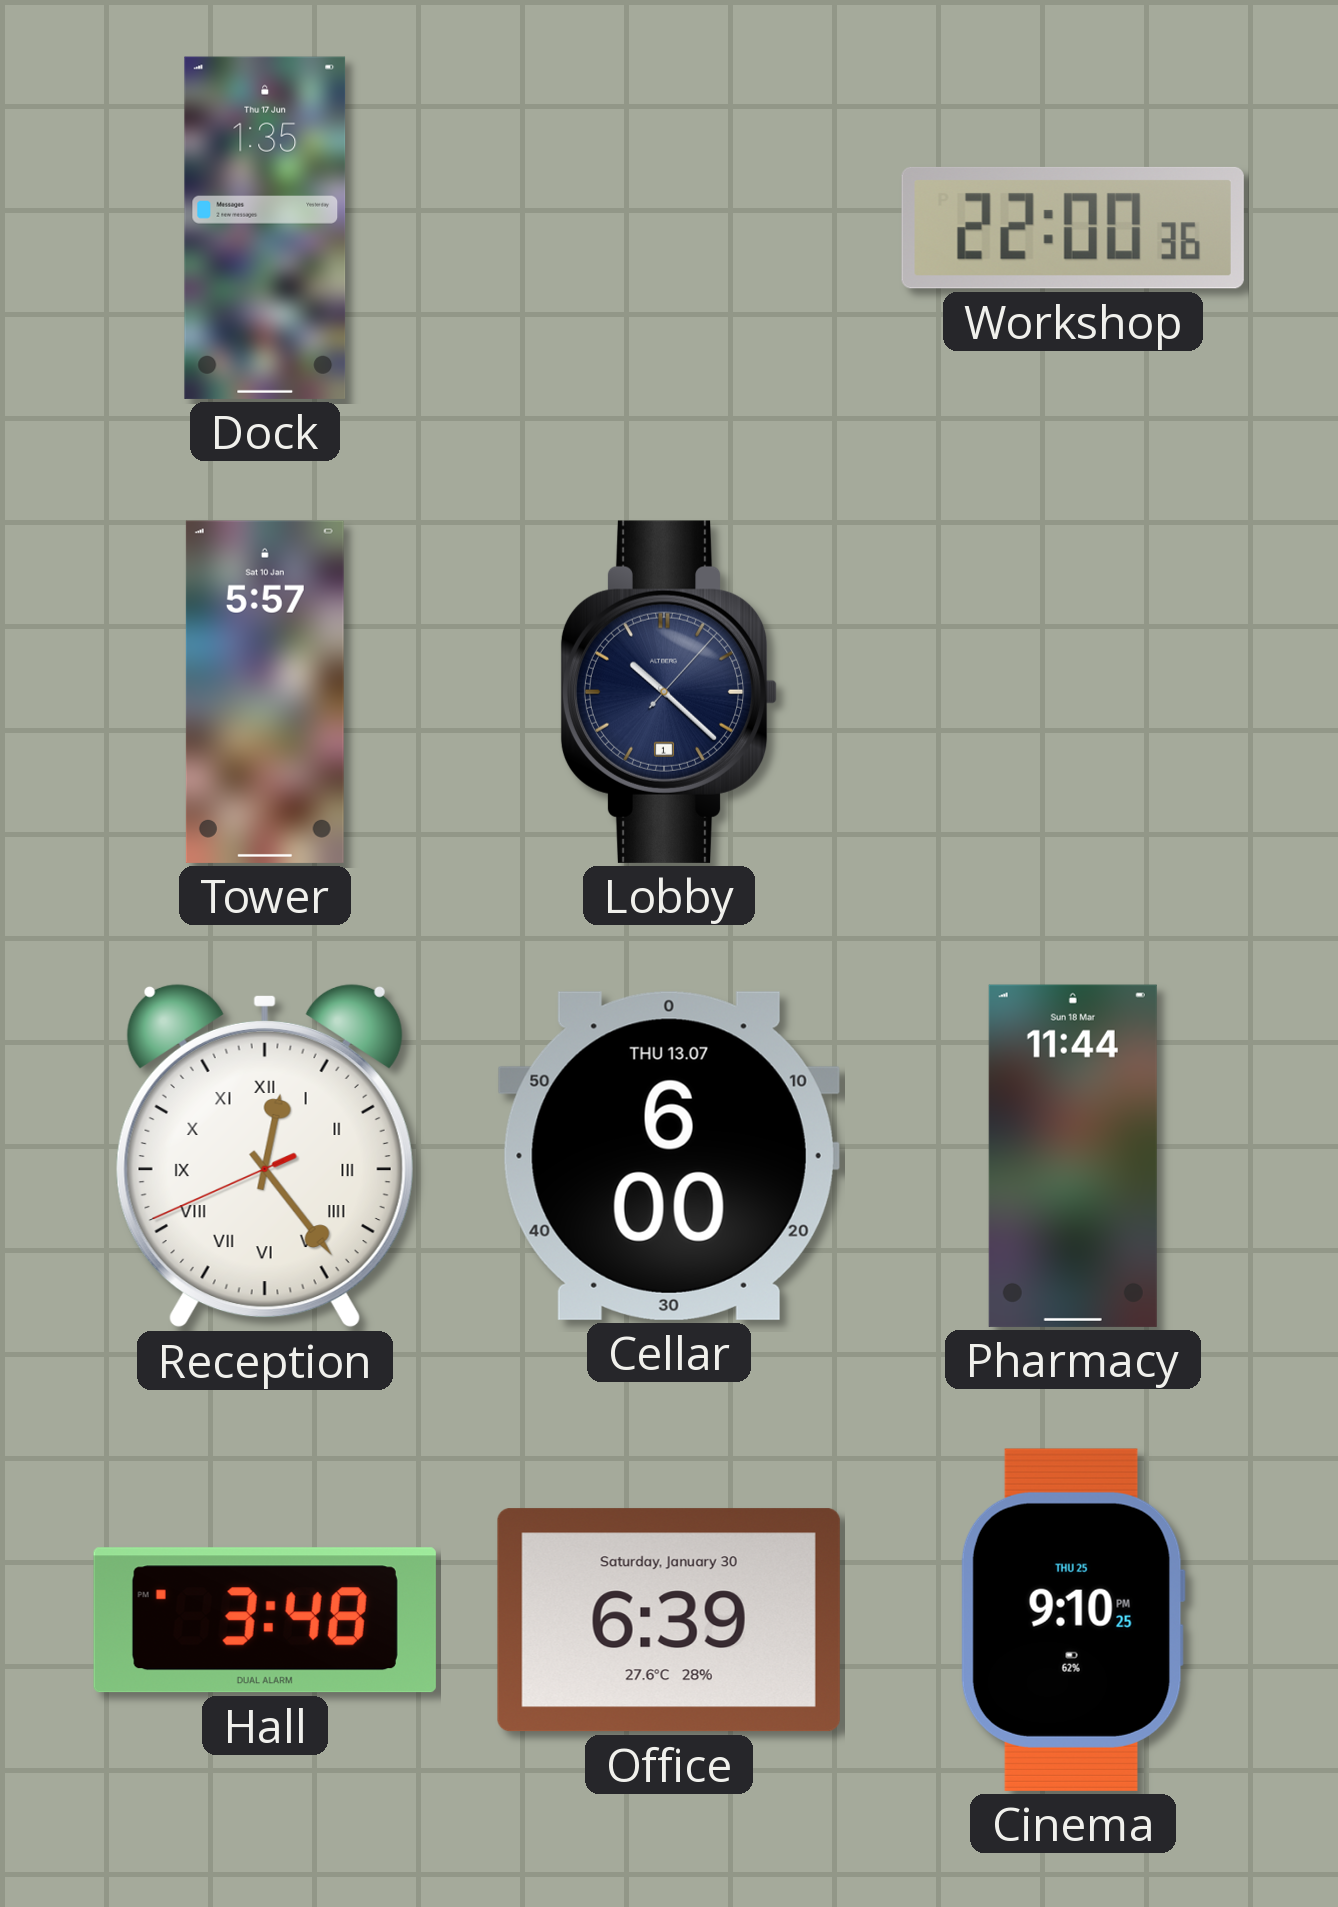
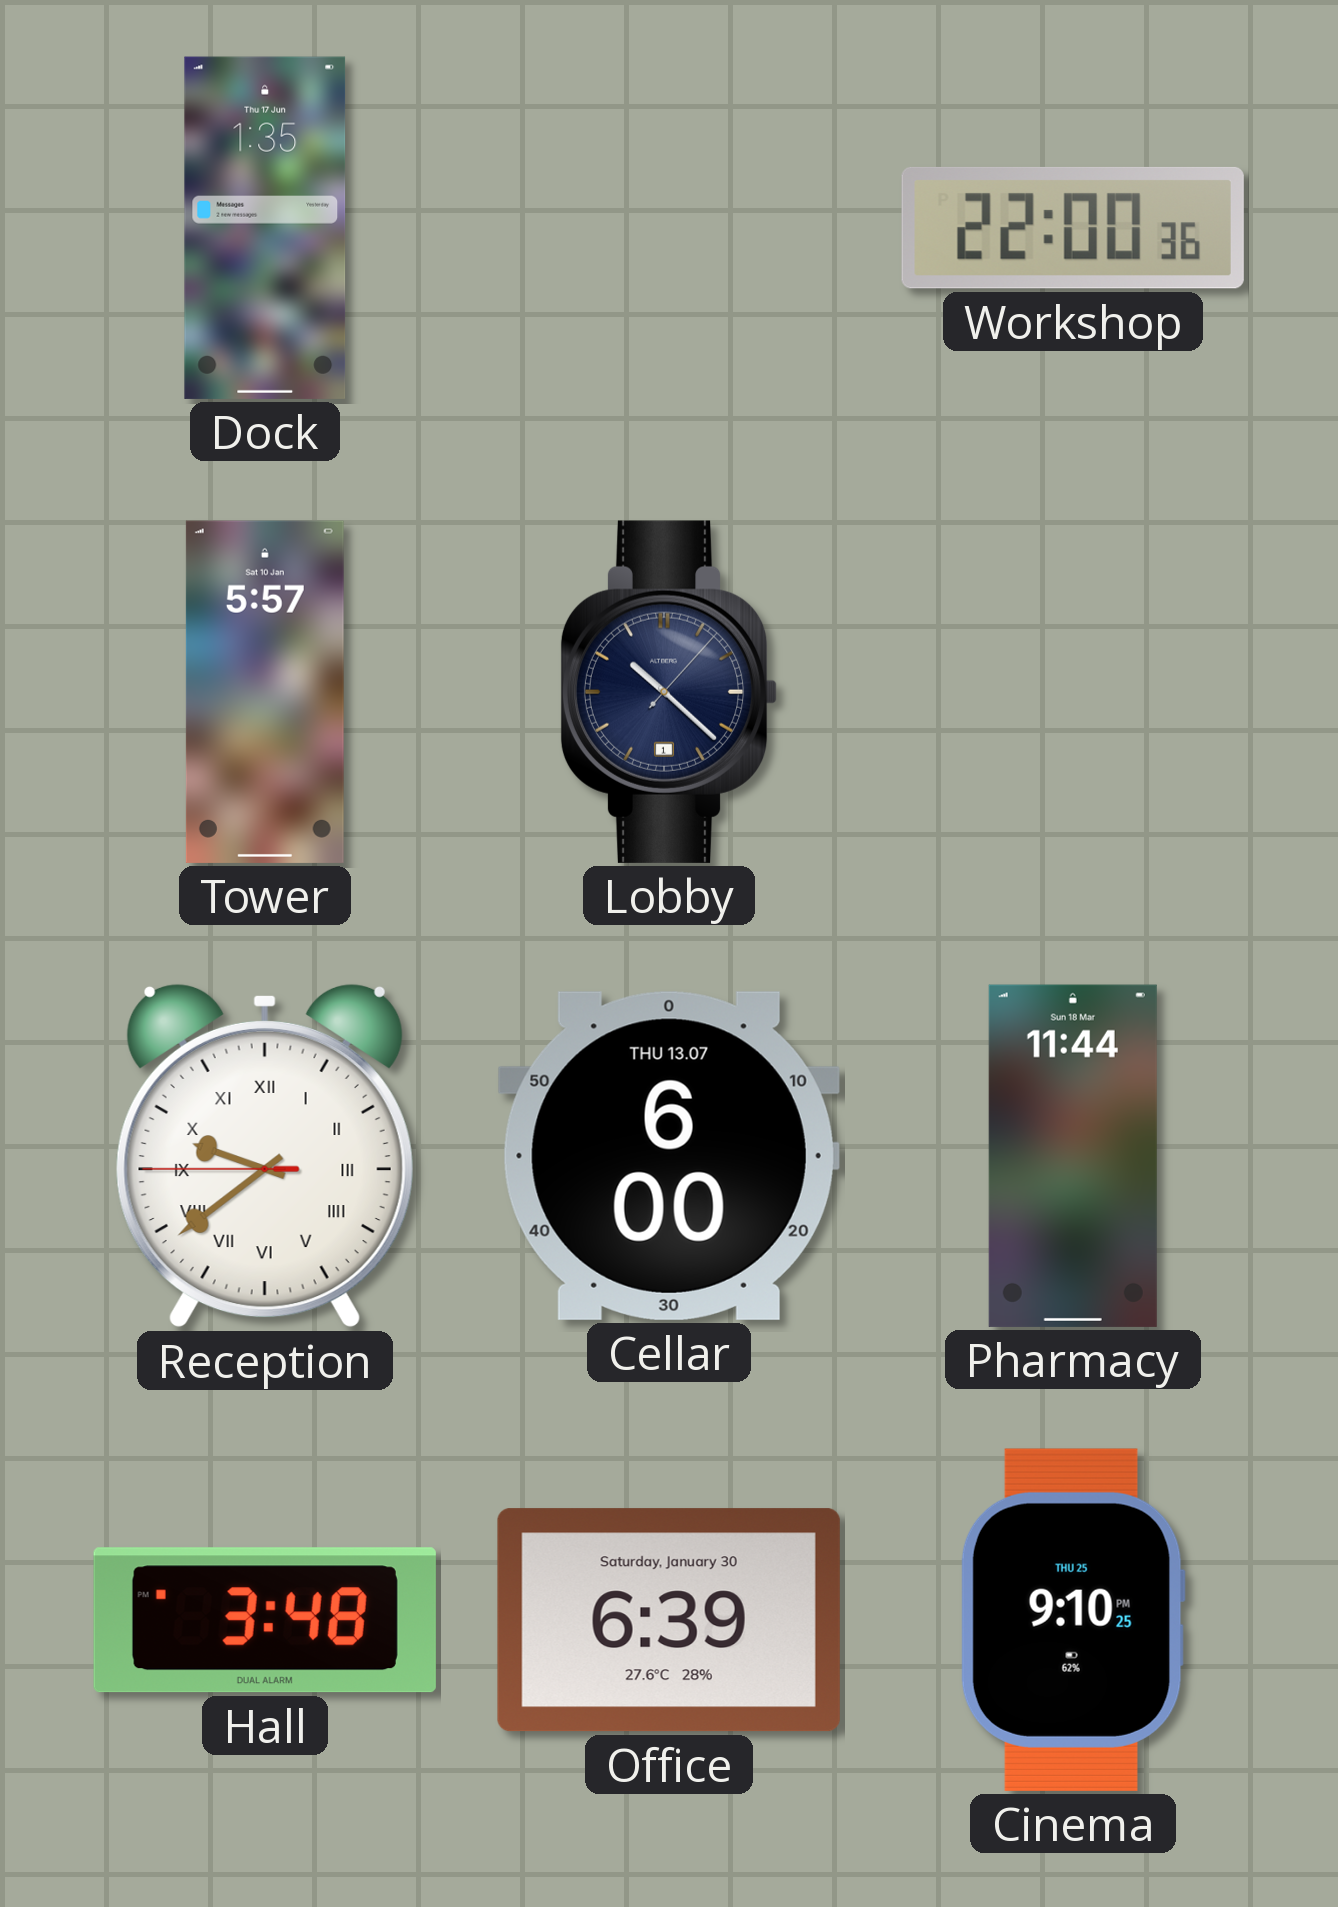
Reception: 12:23 -> 9:38
